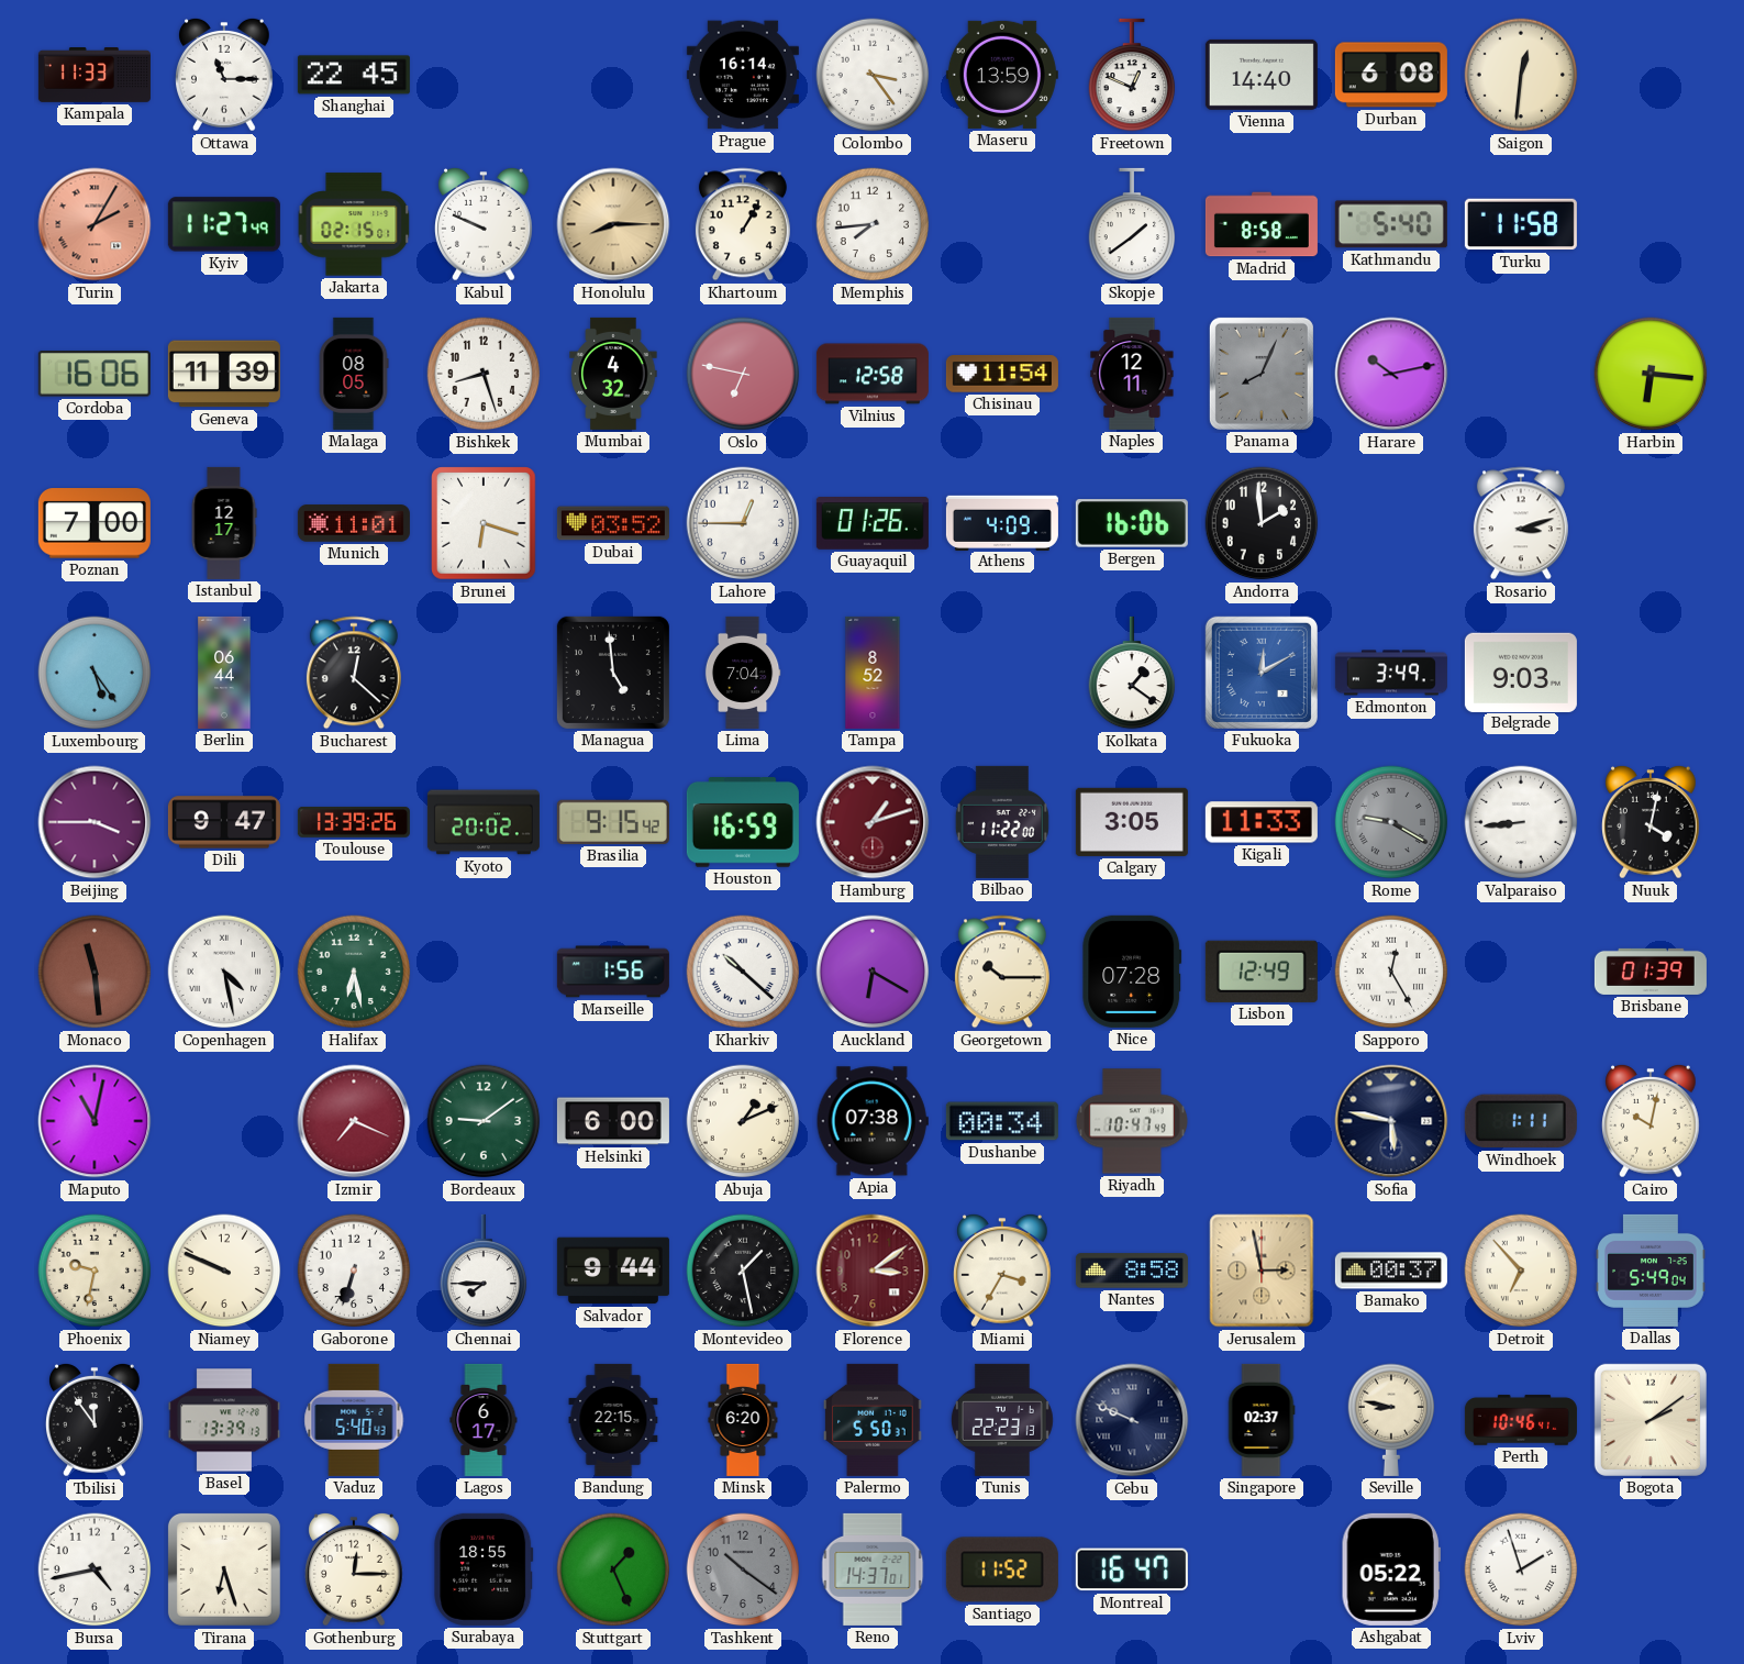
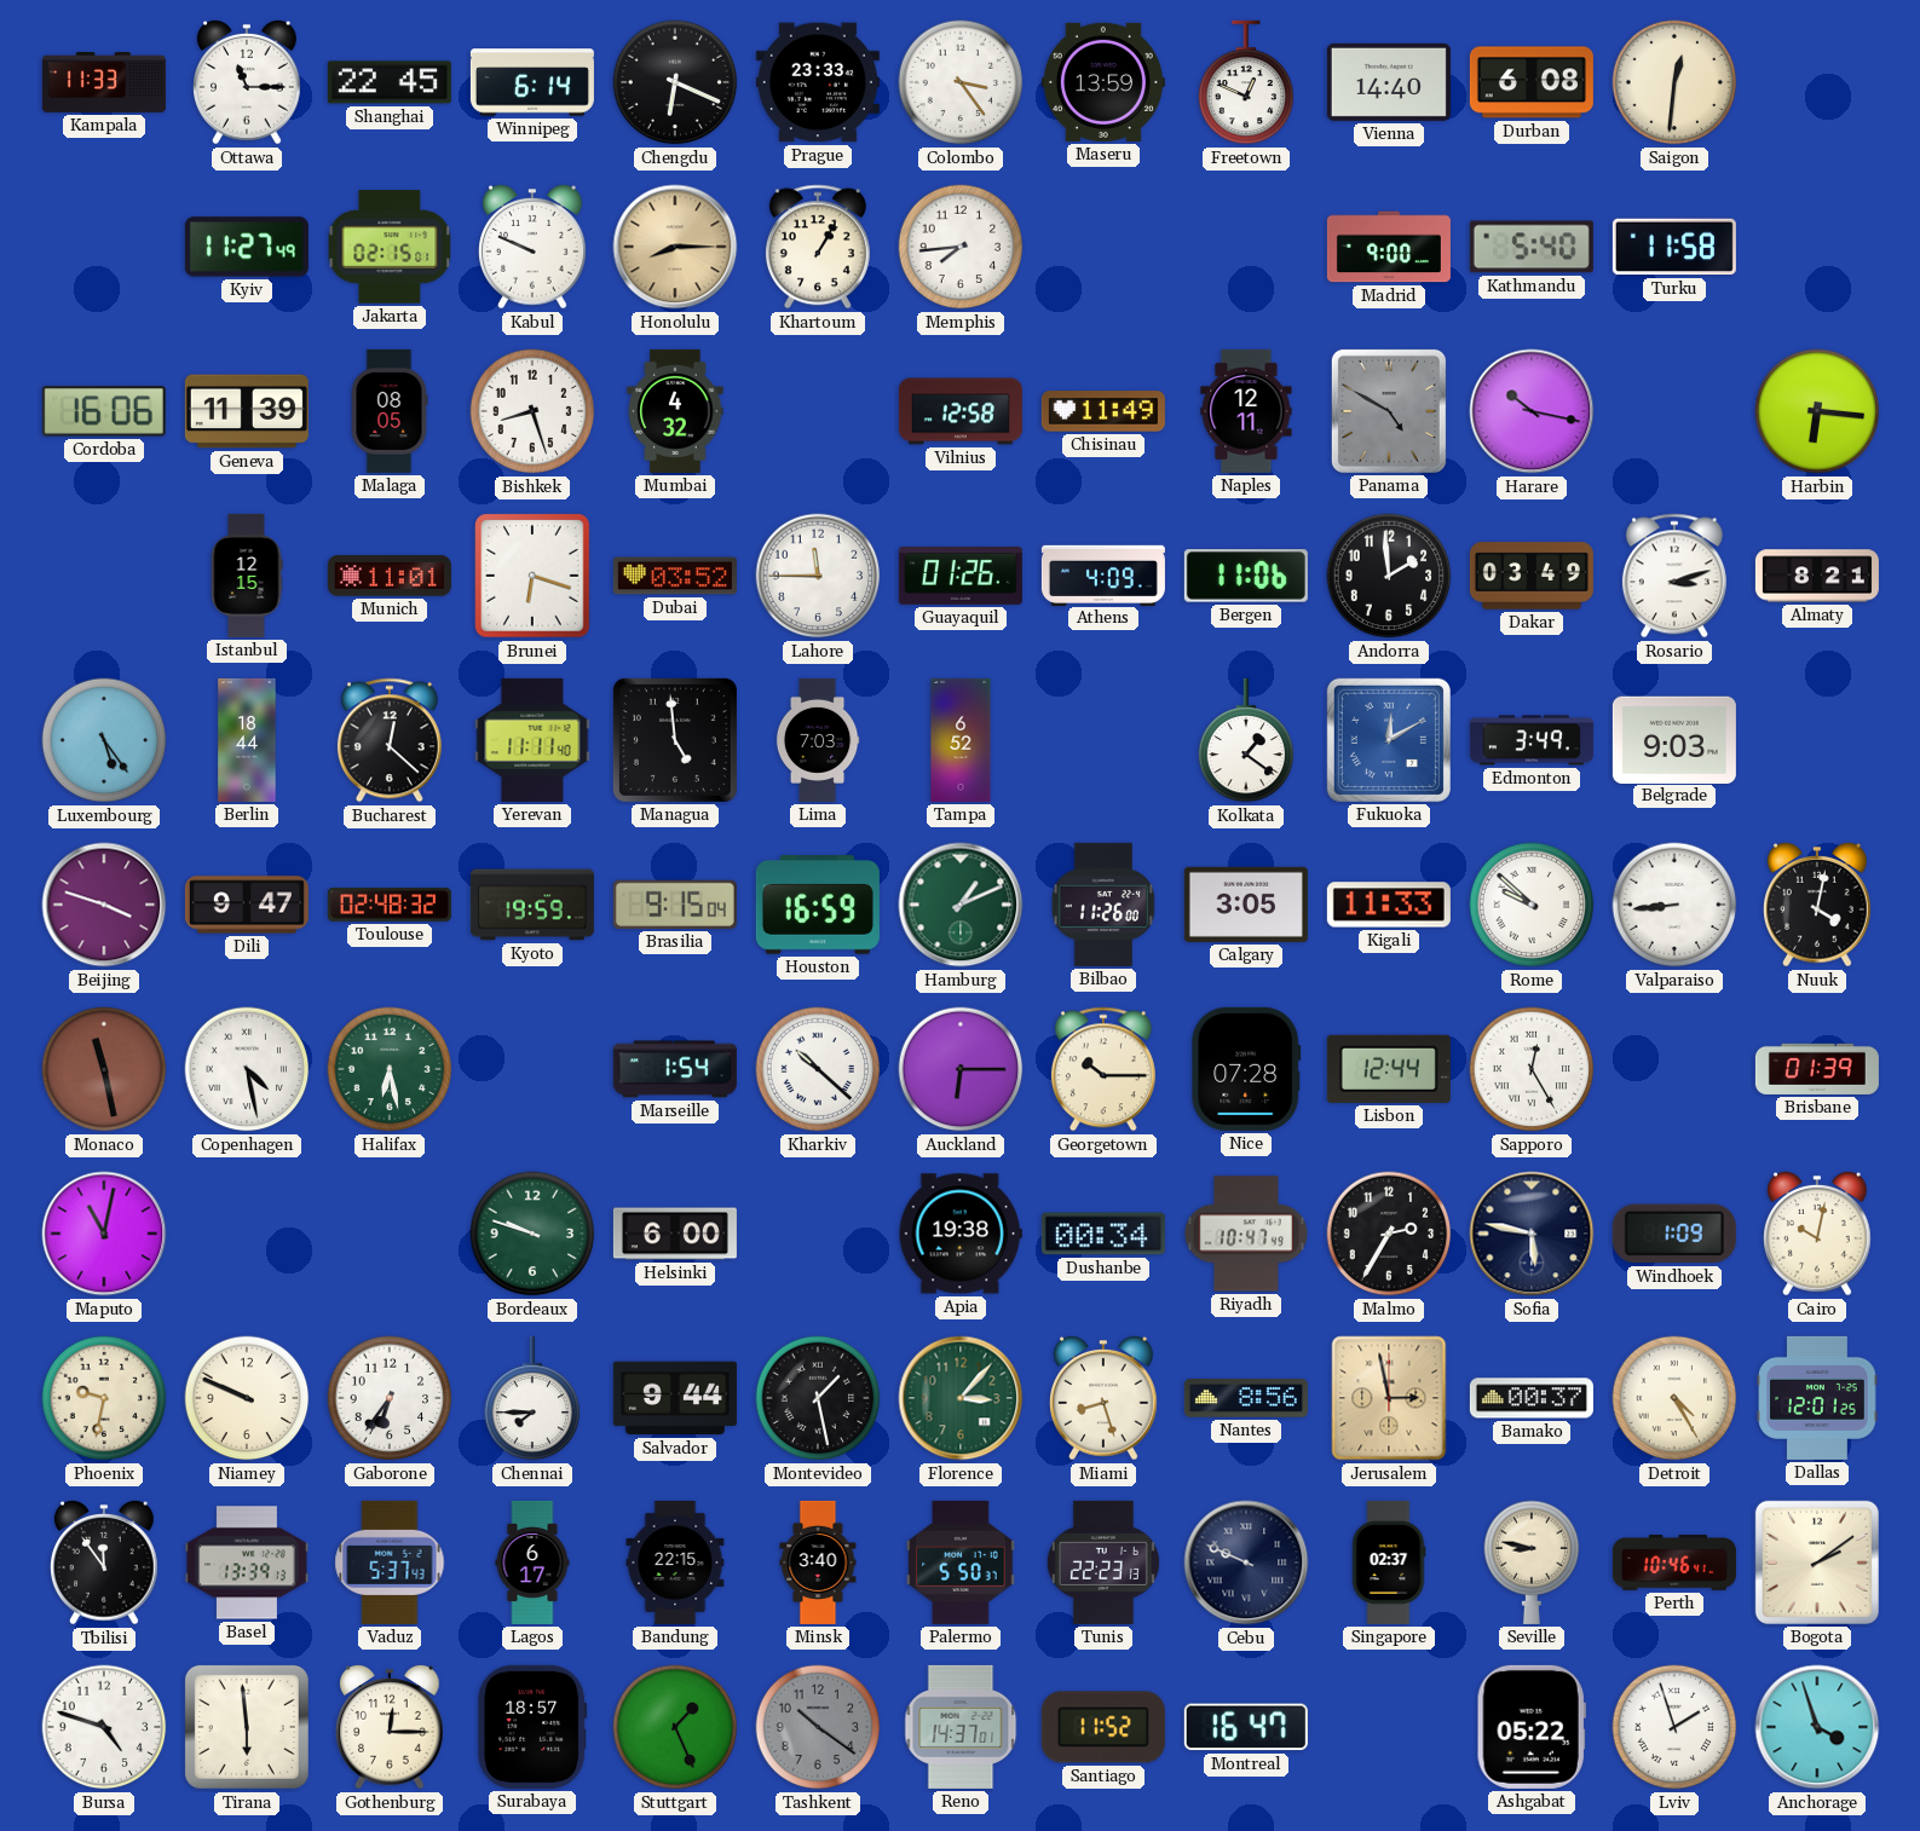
Winnipeg: none -> 6:14
Chengdu: none -> 6:19
Prague: 16:14 -> 23:33
Turin: 2:05 -> none
Skopje: 1:39 -> none
Madrid: 8:58 -> 9:00
Oslo: 6:47 -> none
Chisinau: 11:54 -> 11:49
Panama: 8:04 -> 4:50
Harare: 10:13 -> 10:17
Poznan: 7:00 -> none
Istanbul: 12:17 -> 12:15
Lahore: 12:45 -> 11:45
Bergen: 16:06 -> 11:06
Dakar: none -> 03:49
Almaty: none -> 8:21
Berlin: 06:44 -> 18:44
Yerevan: none -> 11:11
Lima: 7:04 -> 7:03
Tampa: 8:52 -> 6:52
Beijing: 3:45 -> 3:48
Toulouse: 13:39 -> 02:48
Kyoto: 20:02 -> 19:59
Brasilia: 9:15:42 -> 9:15:04
Hamburg: 1:12 -> 1:11
Hamburg dial: burgundy -> green
Bilbao: 11:22 -> 11:26
Rome: 9:20 -> 9:52
Rome dial: grey -> white
Monaco: 11:29 -> 11:28
Marseille: 1:56 -> 1:54
Auckland: 6:20 -> 6:15
Lisbon: 12:49 -> 12:44
Izmir: 7:19 -> none
Bordeaux: 9:09 -> 9:48
Abuja: 1:11 -> none
Apia: 07:38 -> 19:38
Malmo: none -> 2:35
Windhoek: 1:11 -> 1:09
Gaborone: 6:33 -> 6:36
Florence: 3:09 -> 3:07
Florence dial: burgundy -> green
Miami: 3:35 -> 8:27
Nantes: 8:58 -> 8:56
Detroit: 6:53 -> 4:25
Dallas: 5:49 -> 12:01
Vaduz: 5:40 -> 5:37
Minsk: 6:20 -> 3:40
Bursa: 4:43 -> 4:48
Tirana: 6:27 -> 5:59
Surabaya: 18:55 -> 18:57
Anchorage: none -> 3:57
